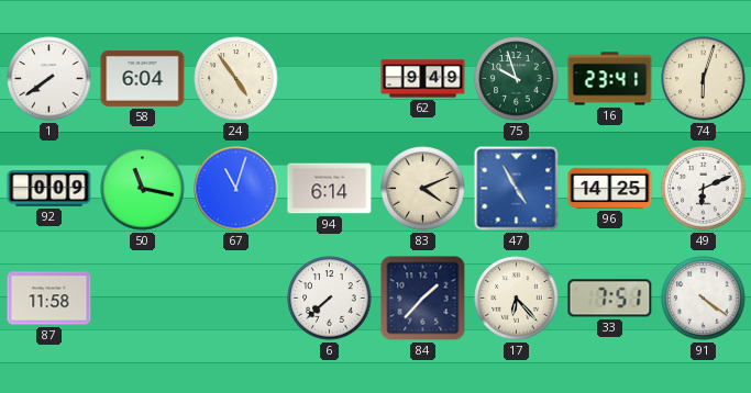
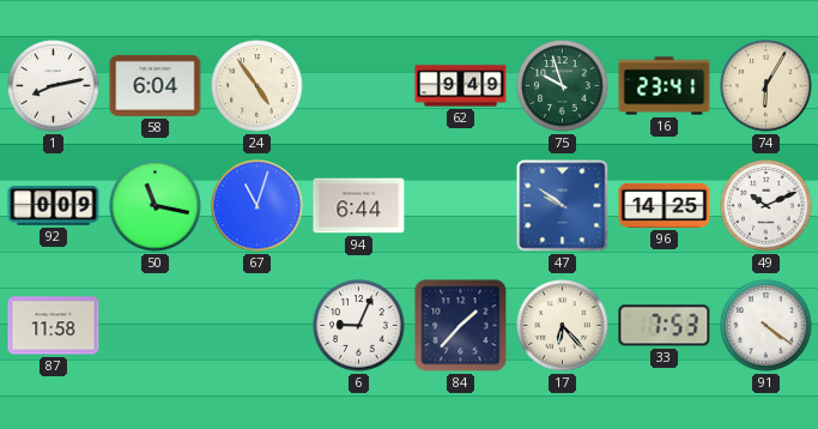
1: 7:39 -> 8:13
74: 6:03 -> 6:05
94: 6:14 -> 6:44
83: 4:11 -> none
47: 4:55 -> 9:51
49: 6:11 -> 10:11
6: 7:38 -> 9:04
33: 7:51 -> 7:53
